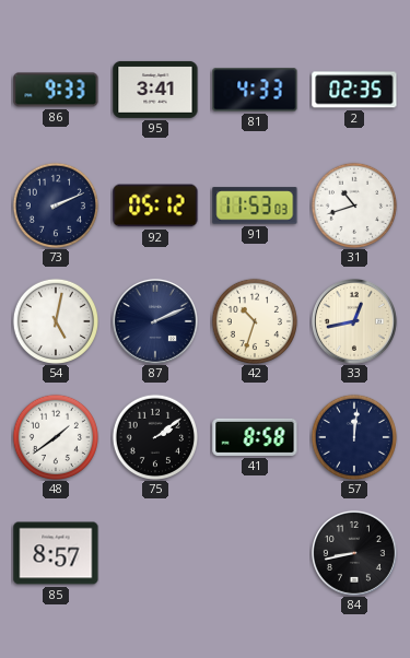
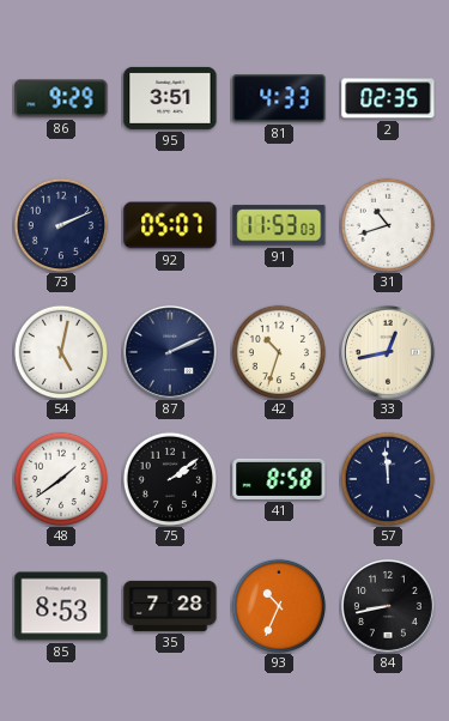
86: 9:33 -> 9:29
95: 3:41 -> 3:51
92: 05:12 -> 05:07
57: 12:01 -> 11:59
85: 8:57 -> 8:53
35: none -> 7:28
93: none -> 10:34
